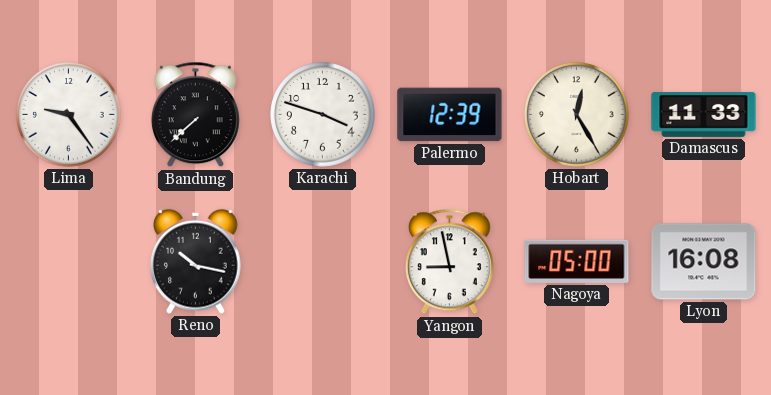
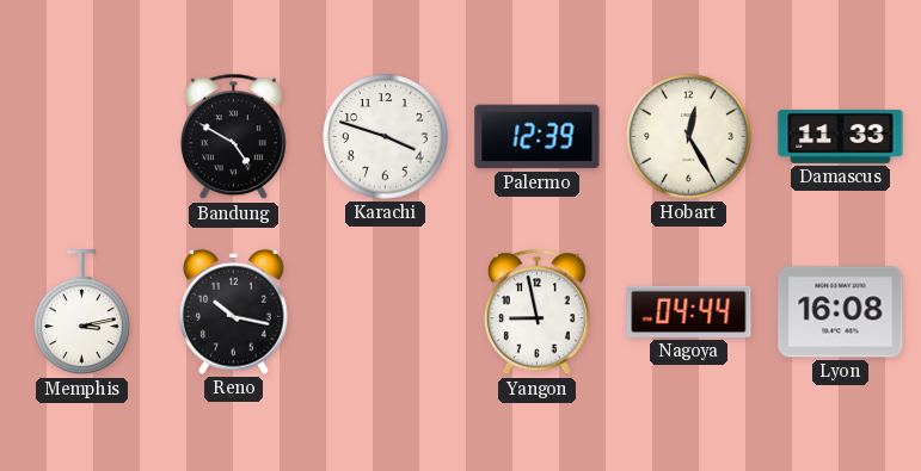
Lima: 9:24 -> none
Bandung: 7:38 -> 4:50
Memphis: none -> 3:13
Nagoya: 05:00 -> 04:44
